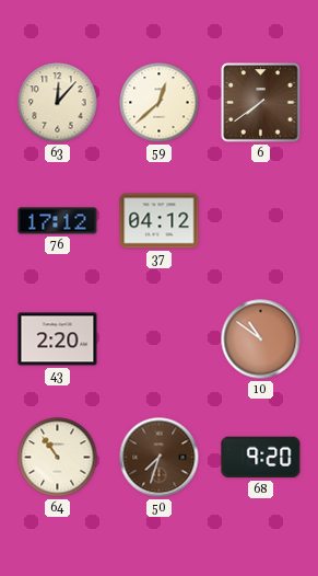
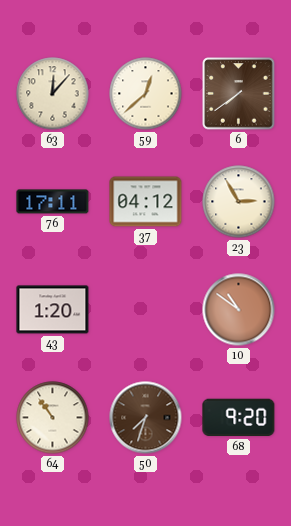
76: 17:12 -> 17:11
23: none -> 2:55
43: 2:20 -> 1:20
